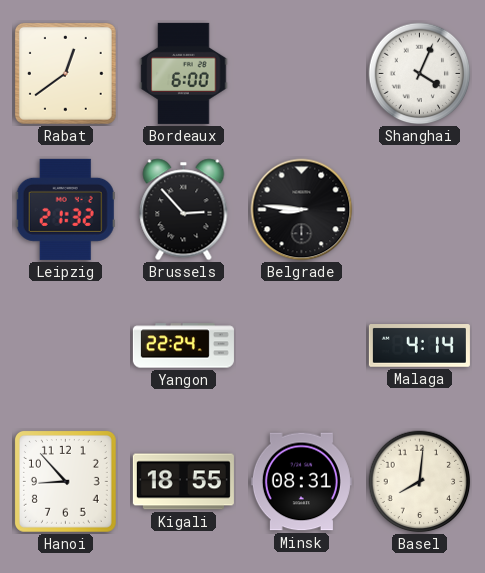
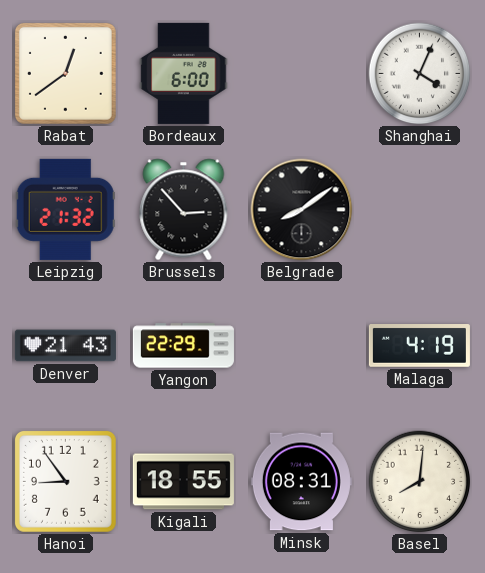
Belgrade: 8:46 -> 8:09
Denver: none -> 21:43
Yangon: 22:24 -> 22:29
Malaga: 4:14 -> 4:19
Hanoi: 8:53 -> 8:54
